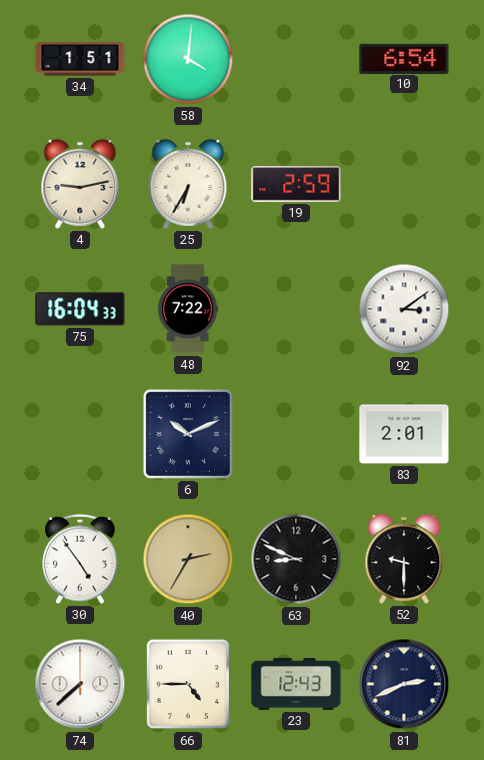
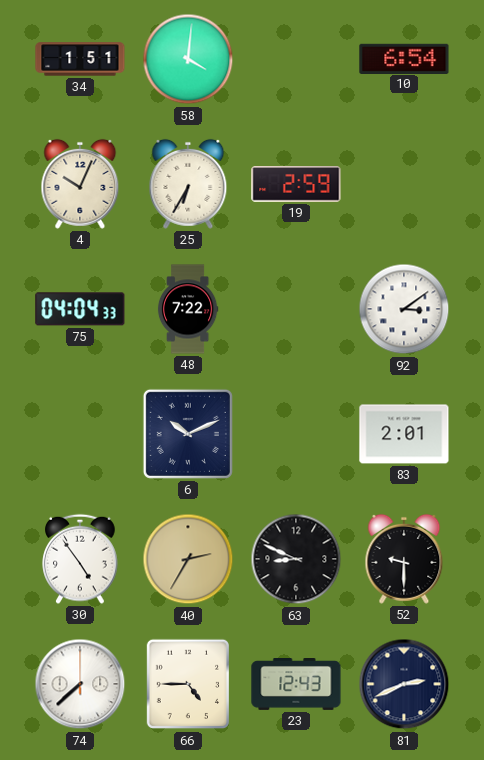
4: 9:13 -> 10:04
75: 16:04 -> 04:04
